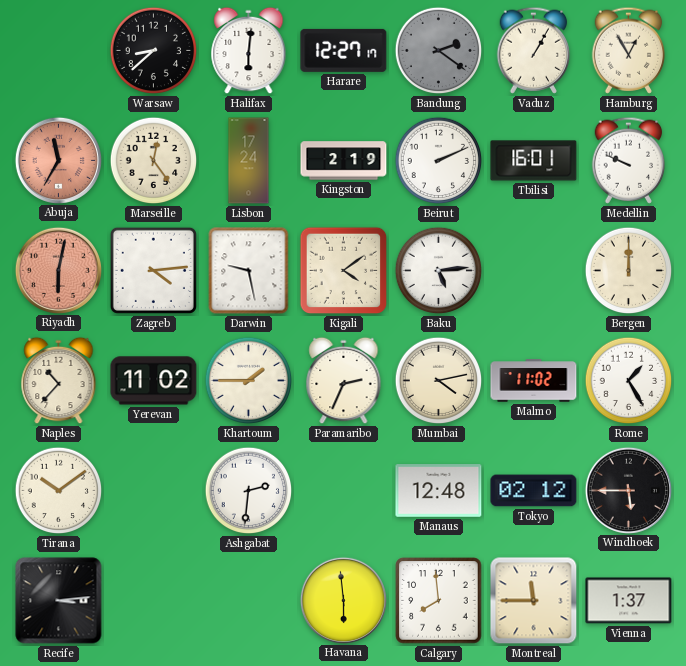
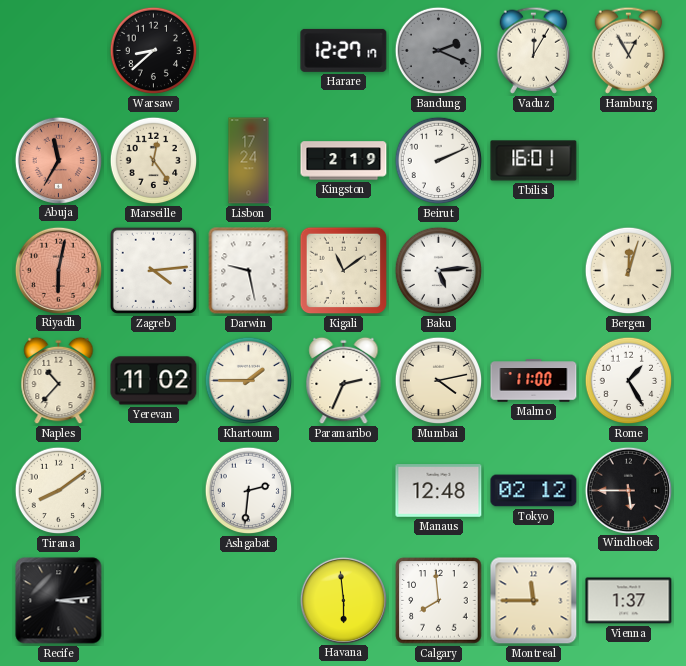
Halifax: 6:01 -> none
Bandung: 2:21 -> 2:19
Vaduz: 1:05 -> 12:05
Medellin: 9:49 -> none
Kigali: 4:09 -> 11:09
Bergen: 12:00 -> 12:03
Malmo: 11:02 -> 11:00
Tirana: 10:09 -> 8:09
